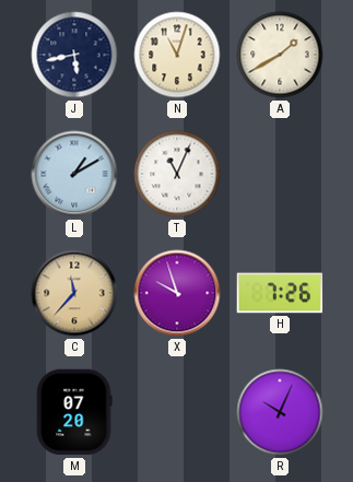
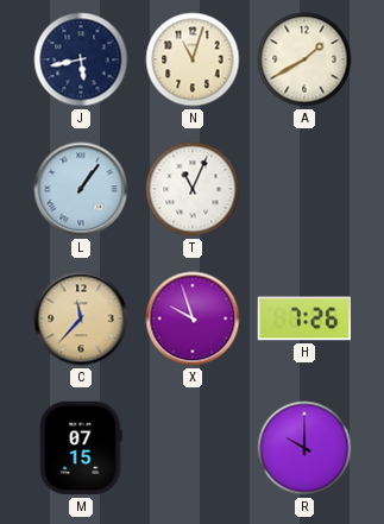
L: 1:10 -> 1:06
M: 07:20 -> 07:15
R: 10:04 -> 10:00
